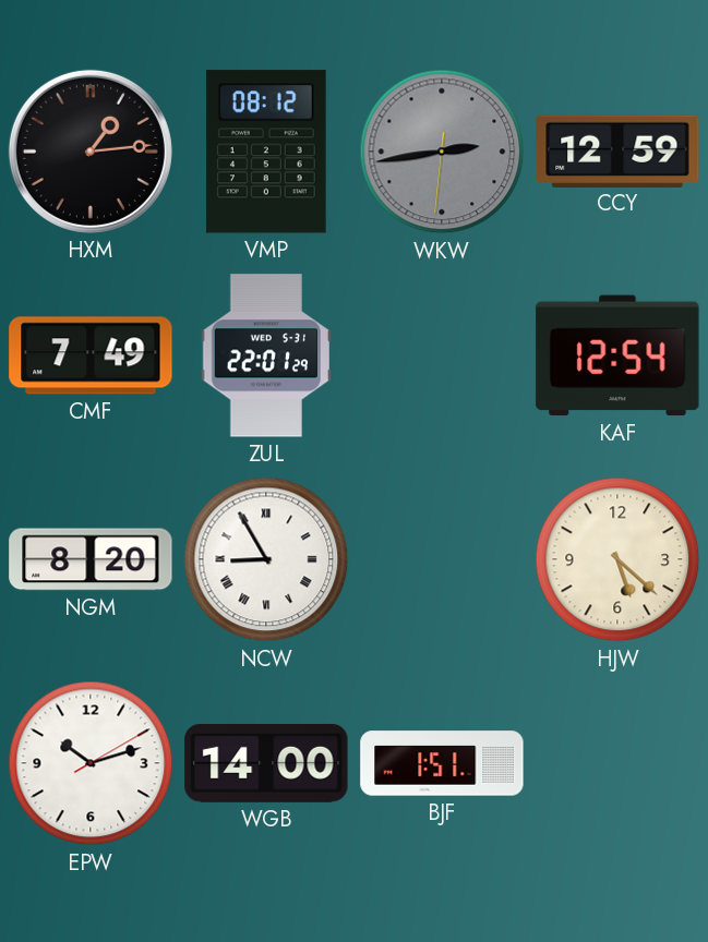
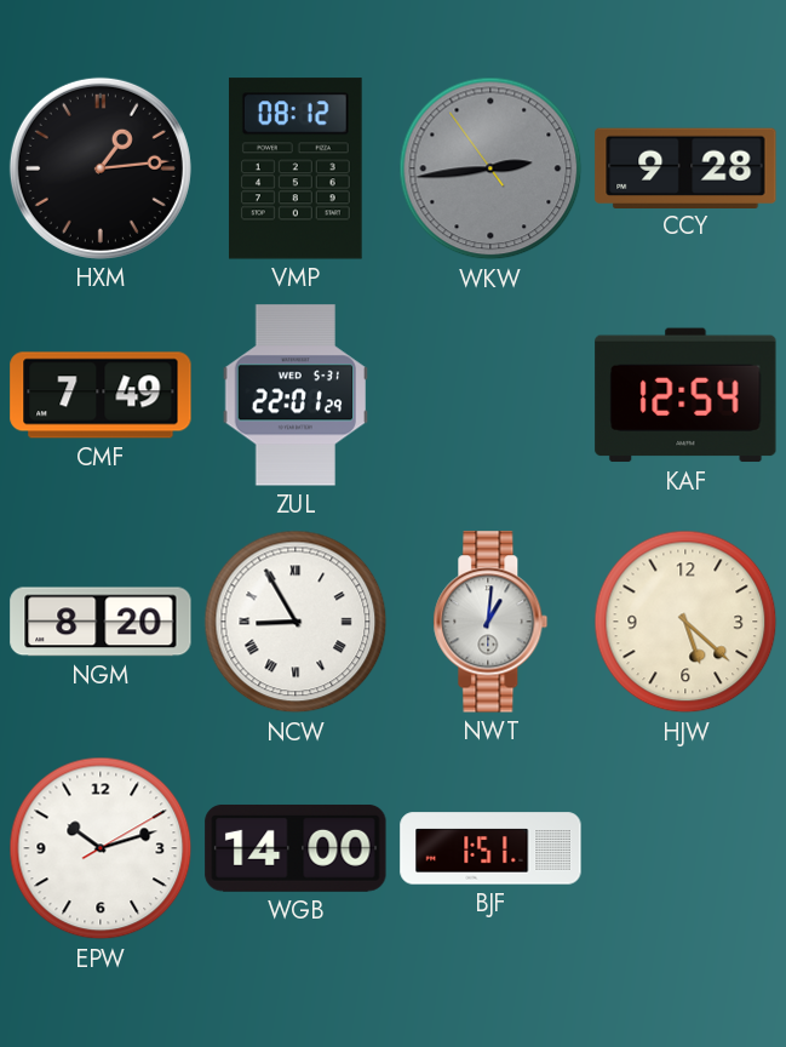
WKW: 2:43:31 -> 2:43:54
CCY: 12:59 -> 9:28
NWT: none -> 1:01
